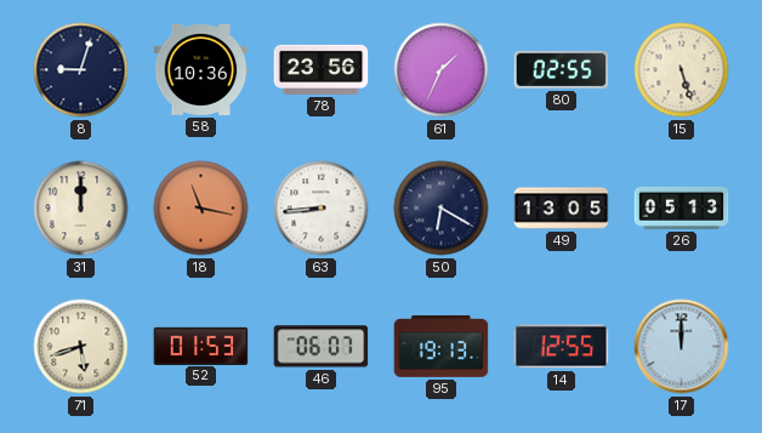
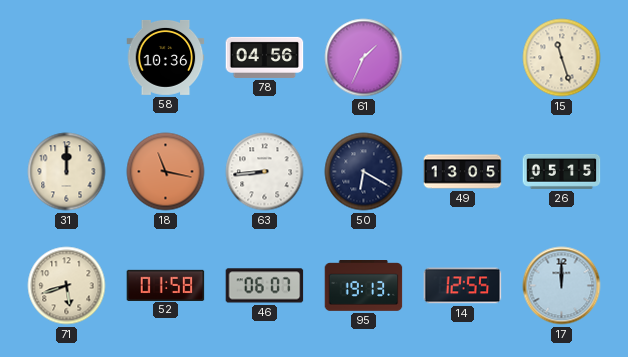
8: 9:03 -> none
78: 23:56 -> 04:56
80: 02:55 -> none
15: 5:27 -> 11:27
26: 05:13 -> 05:15
52: 01:53 -> 01:58
